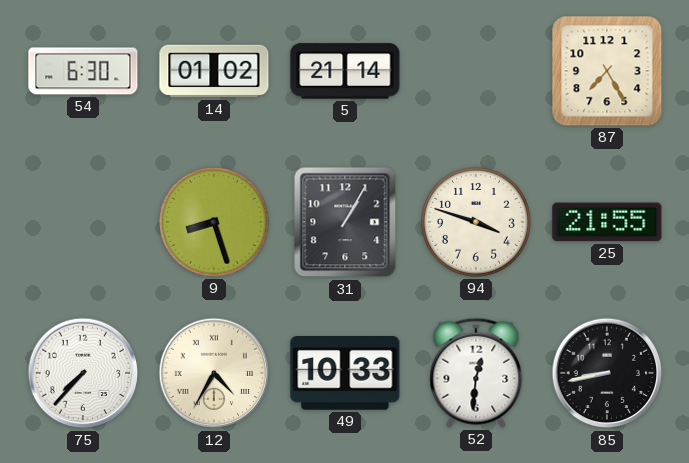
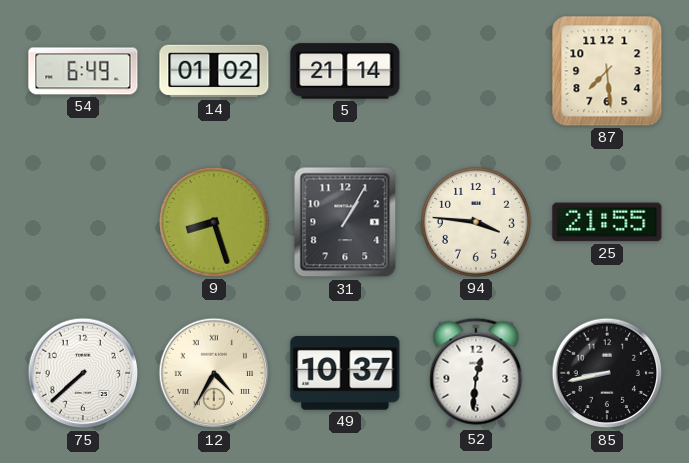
54: 6:30 -> 6:49
87: 7:25 -> 7:29
94: 3:48 -> 3:46
75: 7:37 -> 7:38
49: 10:33 -> 10:37
